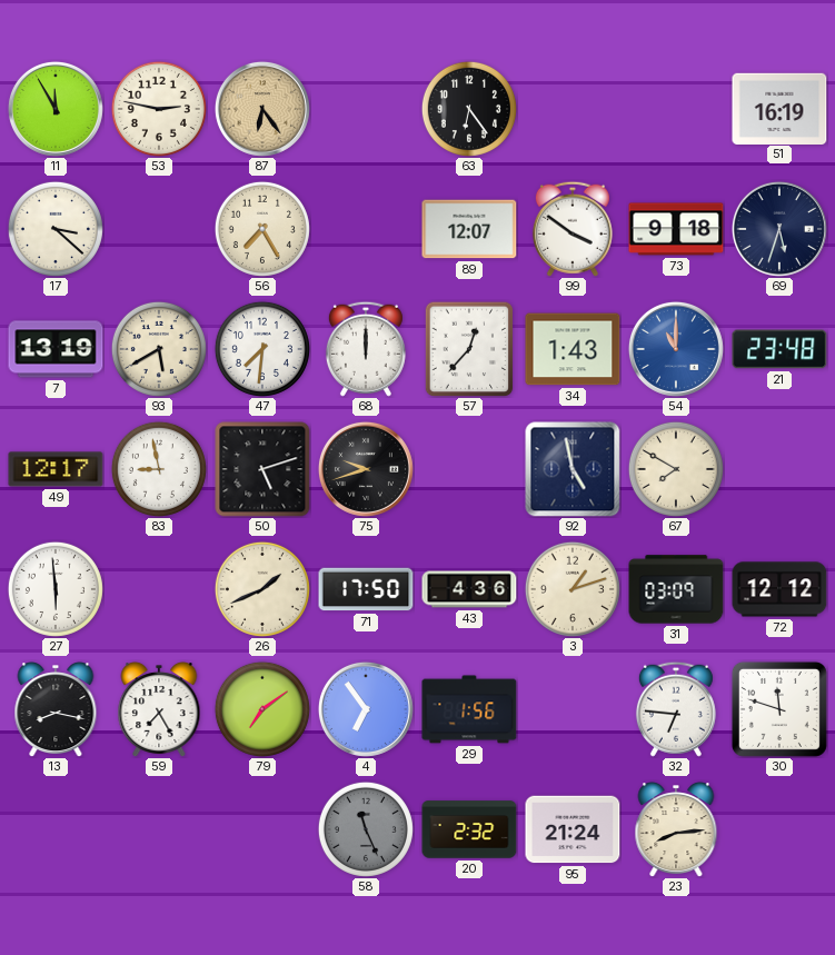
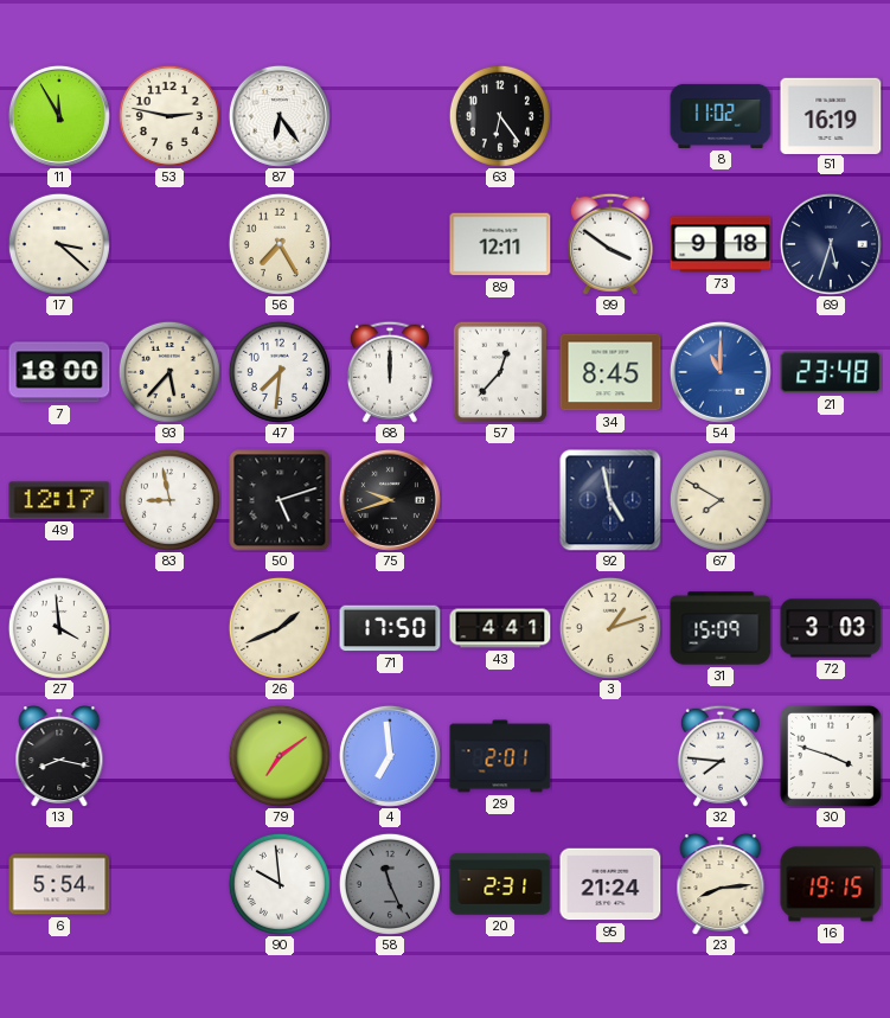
87 dial: champagne -> white
8: none -> 11:02
89: 12:07 -> 12:11
7: 13:19 -> 18:00
93: 5:40 -> 5:37
34: 1:43 -> 8:45
27: 5:59 -> 3:59
43: 4:36 -> 4:41
31: 03:09 -> 15:09
72: 12:12 -> 3:03
59: 7:25 -> none
4: 6:54 -> 6:59
29: 1:56 -> 2:01
32: 6:46 -> 7:46
30: 11:48 -> 3:48
6: none -> 5:54
90: none -> 9:59
20: 2:32 -> 2:31
16: none -> 19:15
